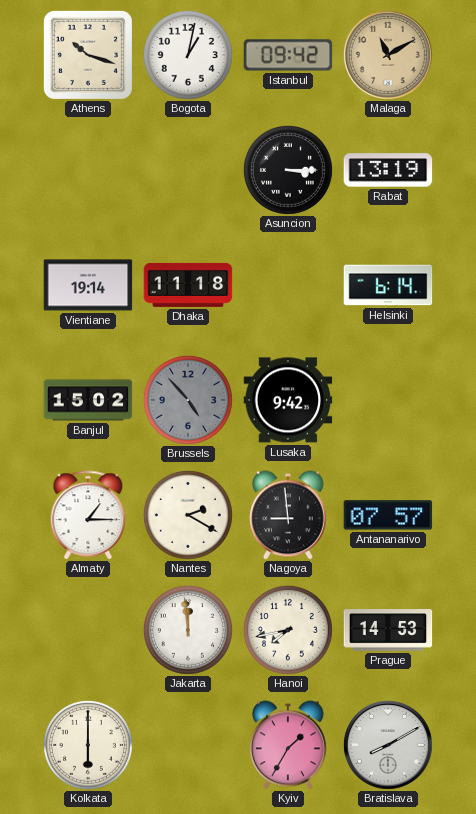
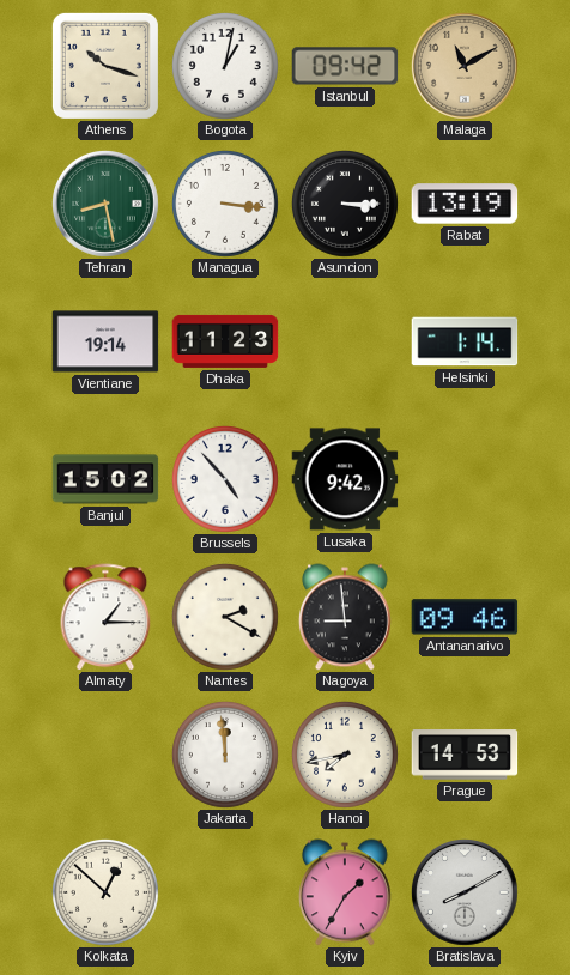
Tehran: none -> 8:28
Managua: none -> 3:16
Dhaka: 11:18 -> 11:23
Helsinki: 6:14 -> 1:14
Brussels dial: grey -> white
Antananarivo: 07:57 -> 09:46
Kolkata: 6:00 -> 12:52
